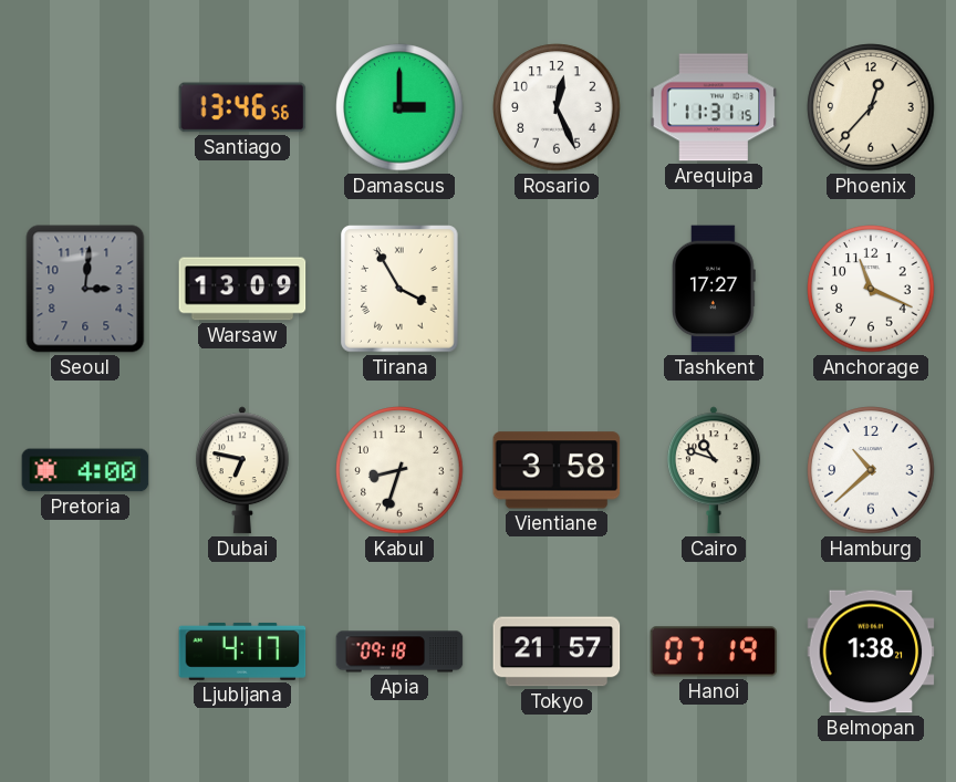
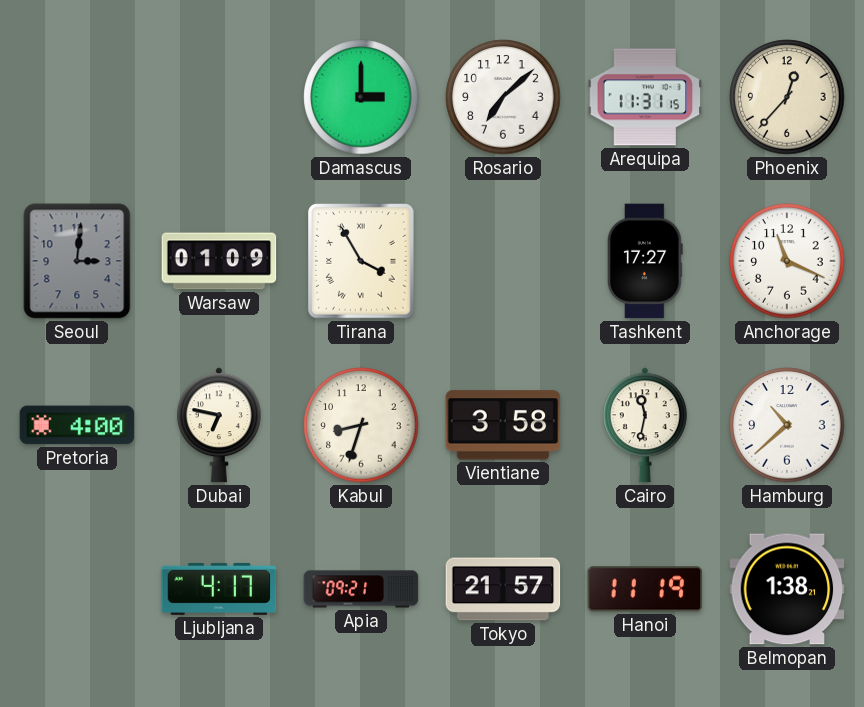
Santiago: 13:46 -> none
Rosario: 12:26 -> 7:08
Warsaw: 13:09 -> 01:09
Cairo: 10:48 -> 11:32
Apia: 09:18 -> 09:21
Hanoi: 07:19 -> 11:19
